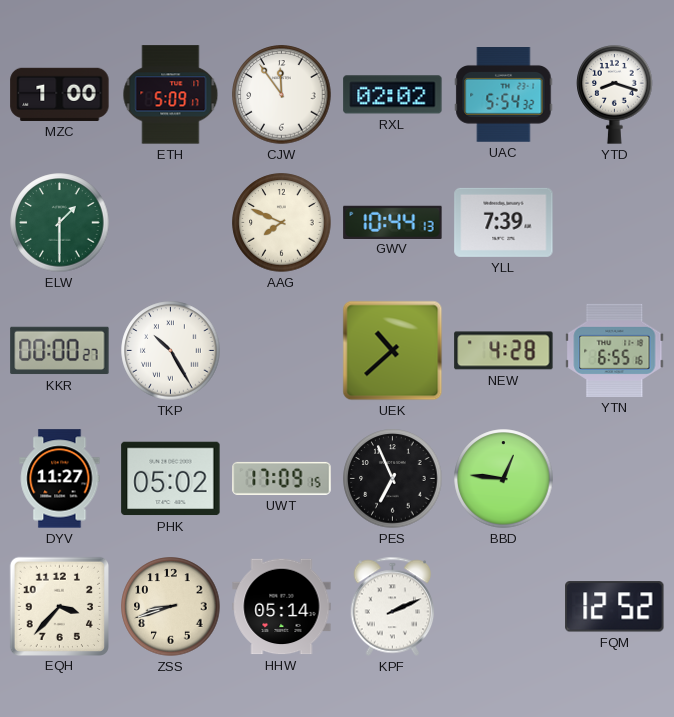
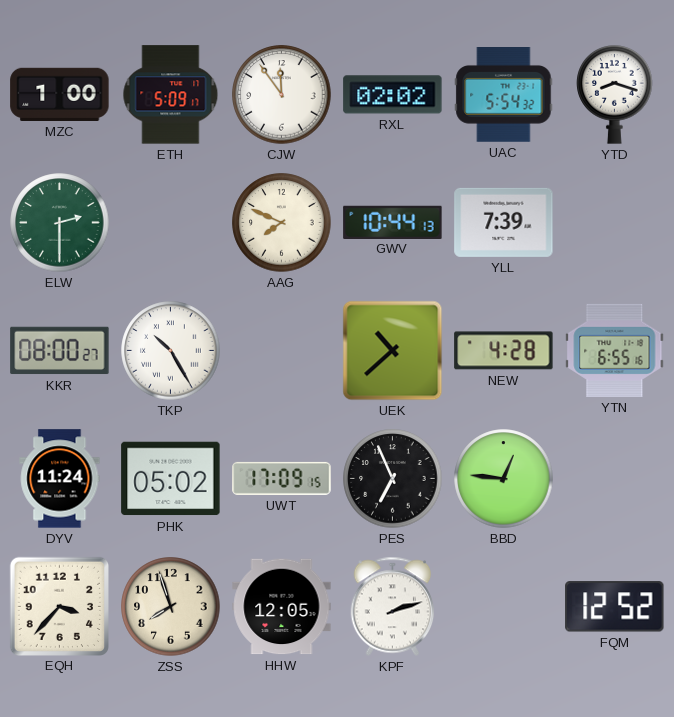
ELW: 1:30 -> 2:30
KKR: 00:00 -> 08:00
DYV: 11:27 -> 11:24
ZSS: 8:42 -> 7:57
HHW: 05:14 -> 12:05
KPF: 2:11 -> 2:12
